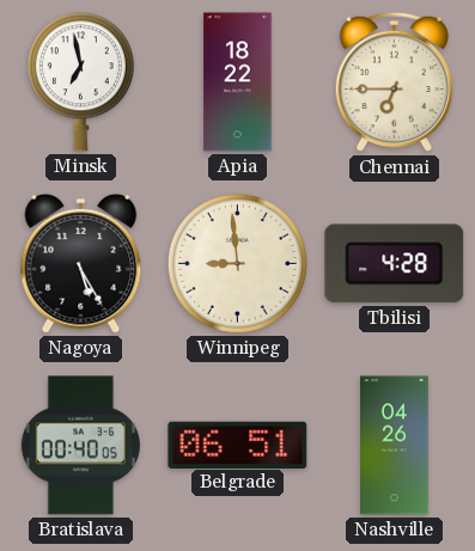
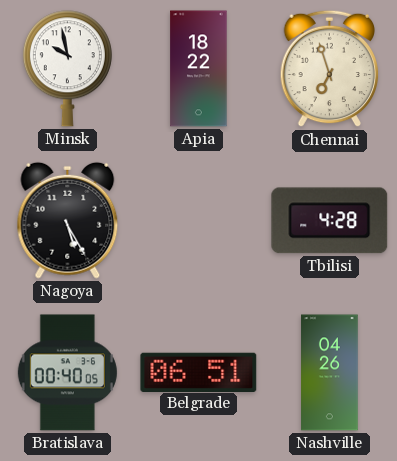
Minsk: 6:58 -> 9:58
Chennai: 6:45 -> 6:57
Winnipeg: 8:59 -> none
